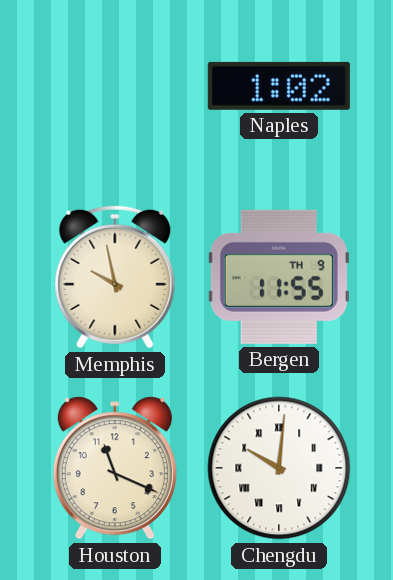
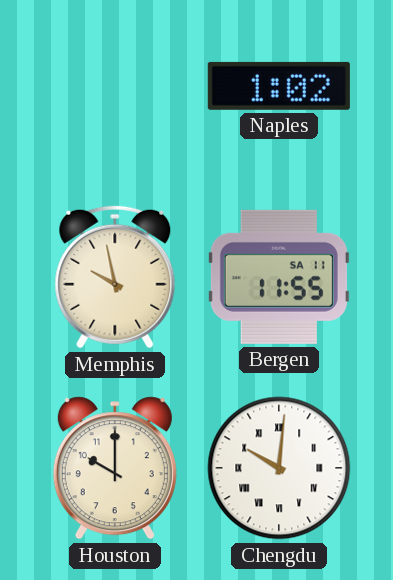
Bergen date: TH 9 -> SA 11
Houston: 11:19 -> 10:00
